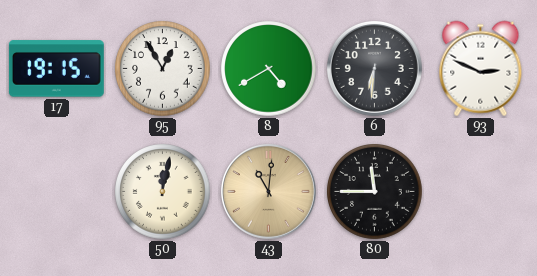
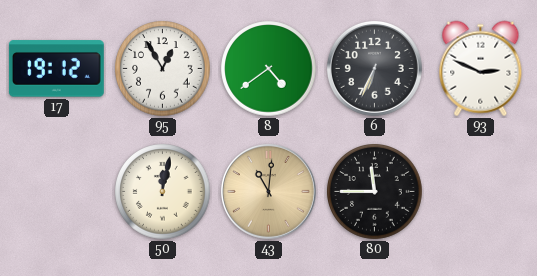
17: 19:15 -> 19:12
8: 4:40 -> 4:39
6: 6:31 -> 6:34
